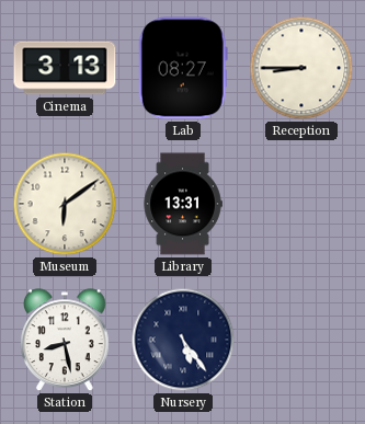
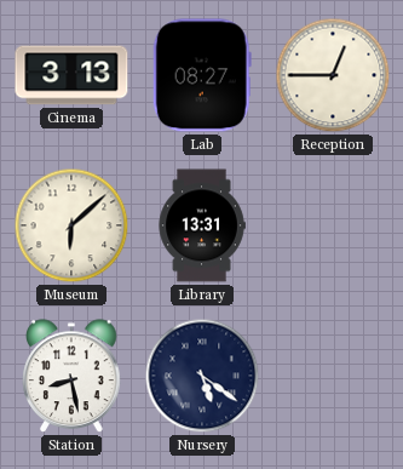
Reception: 8:45 -> 12:45
Museum: 6:09 -> 6:08
Nursery: 5:24 -> 5:21
